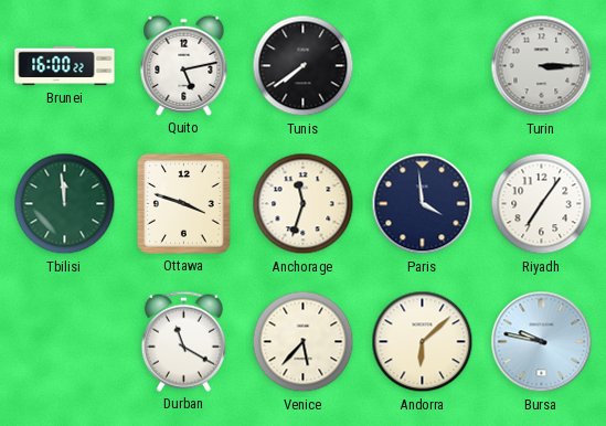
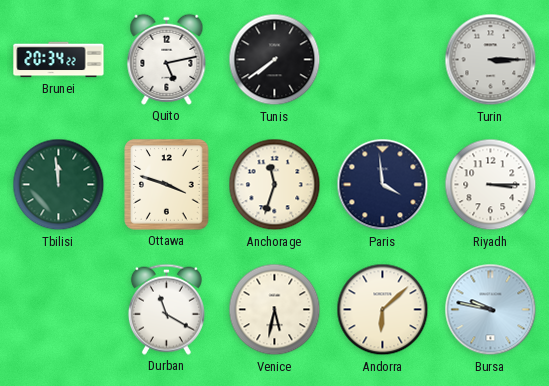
Brunei: 16:00 -> 20:34
Riyadh: 7:06 -> 3:15
Venice: 5:37 -> 5:32
